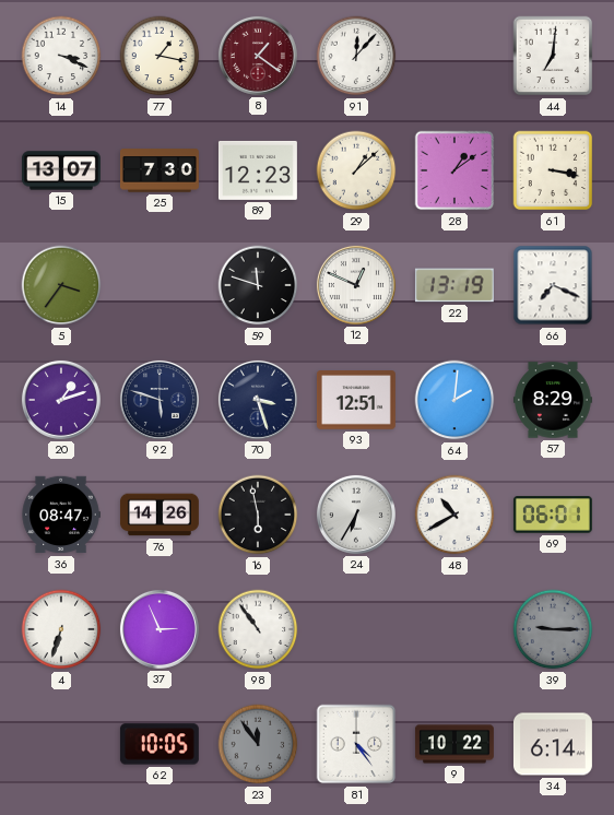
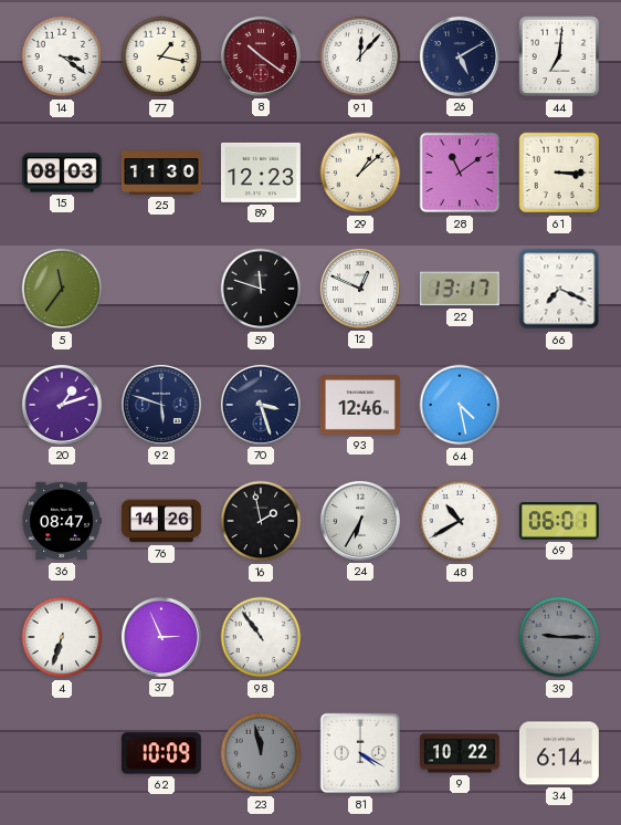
14: 3:19 -> 3:21
8: 1:21 -> 10:21
26: none -> 5:10
15: 13:07 -> 08:03
25: 7:30 -> 11:30
28: 1:09 -> 11:09
61: 3:17 -> 3:15
5: 3:36 -> 11:36
22: 13:19 -> 13:17
93: 12:51 -> 12:46
64: 2:01 -> 4:28
57: 8:29 -> none
16: 5:58 -> 1:58
62: 10:05 -> 10:09
23: 11:54 -> 11:58
81: 4:24 -> 4:20
